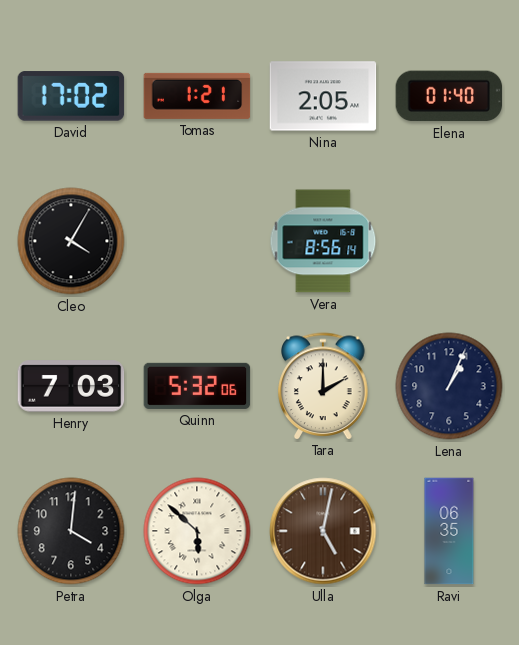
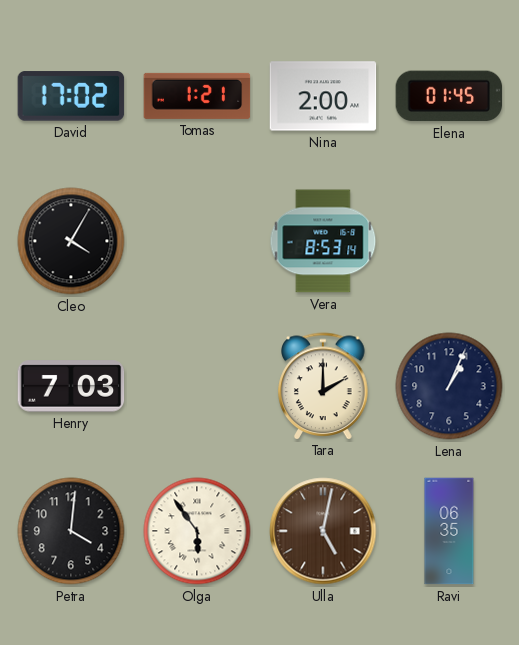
Nina: 2:05 -> 2:00
Elena: 01:40 -> 01:45
Vera: 8:56 -> 8:53
Quinn: 5:32 -> none
Olga: 5:52 -> 5:54
